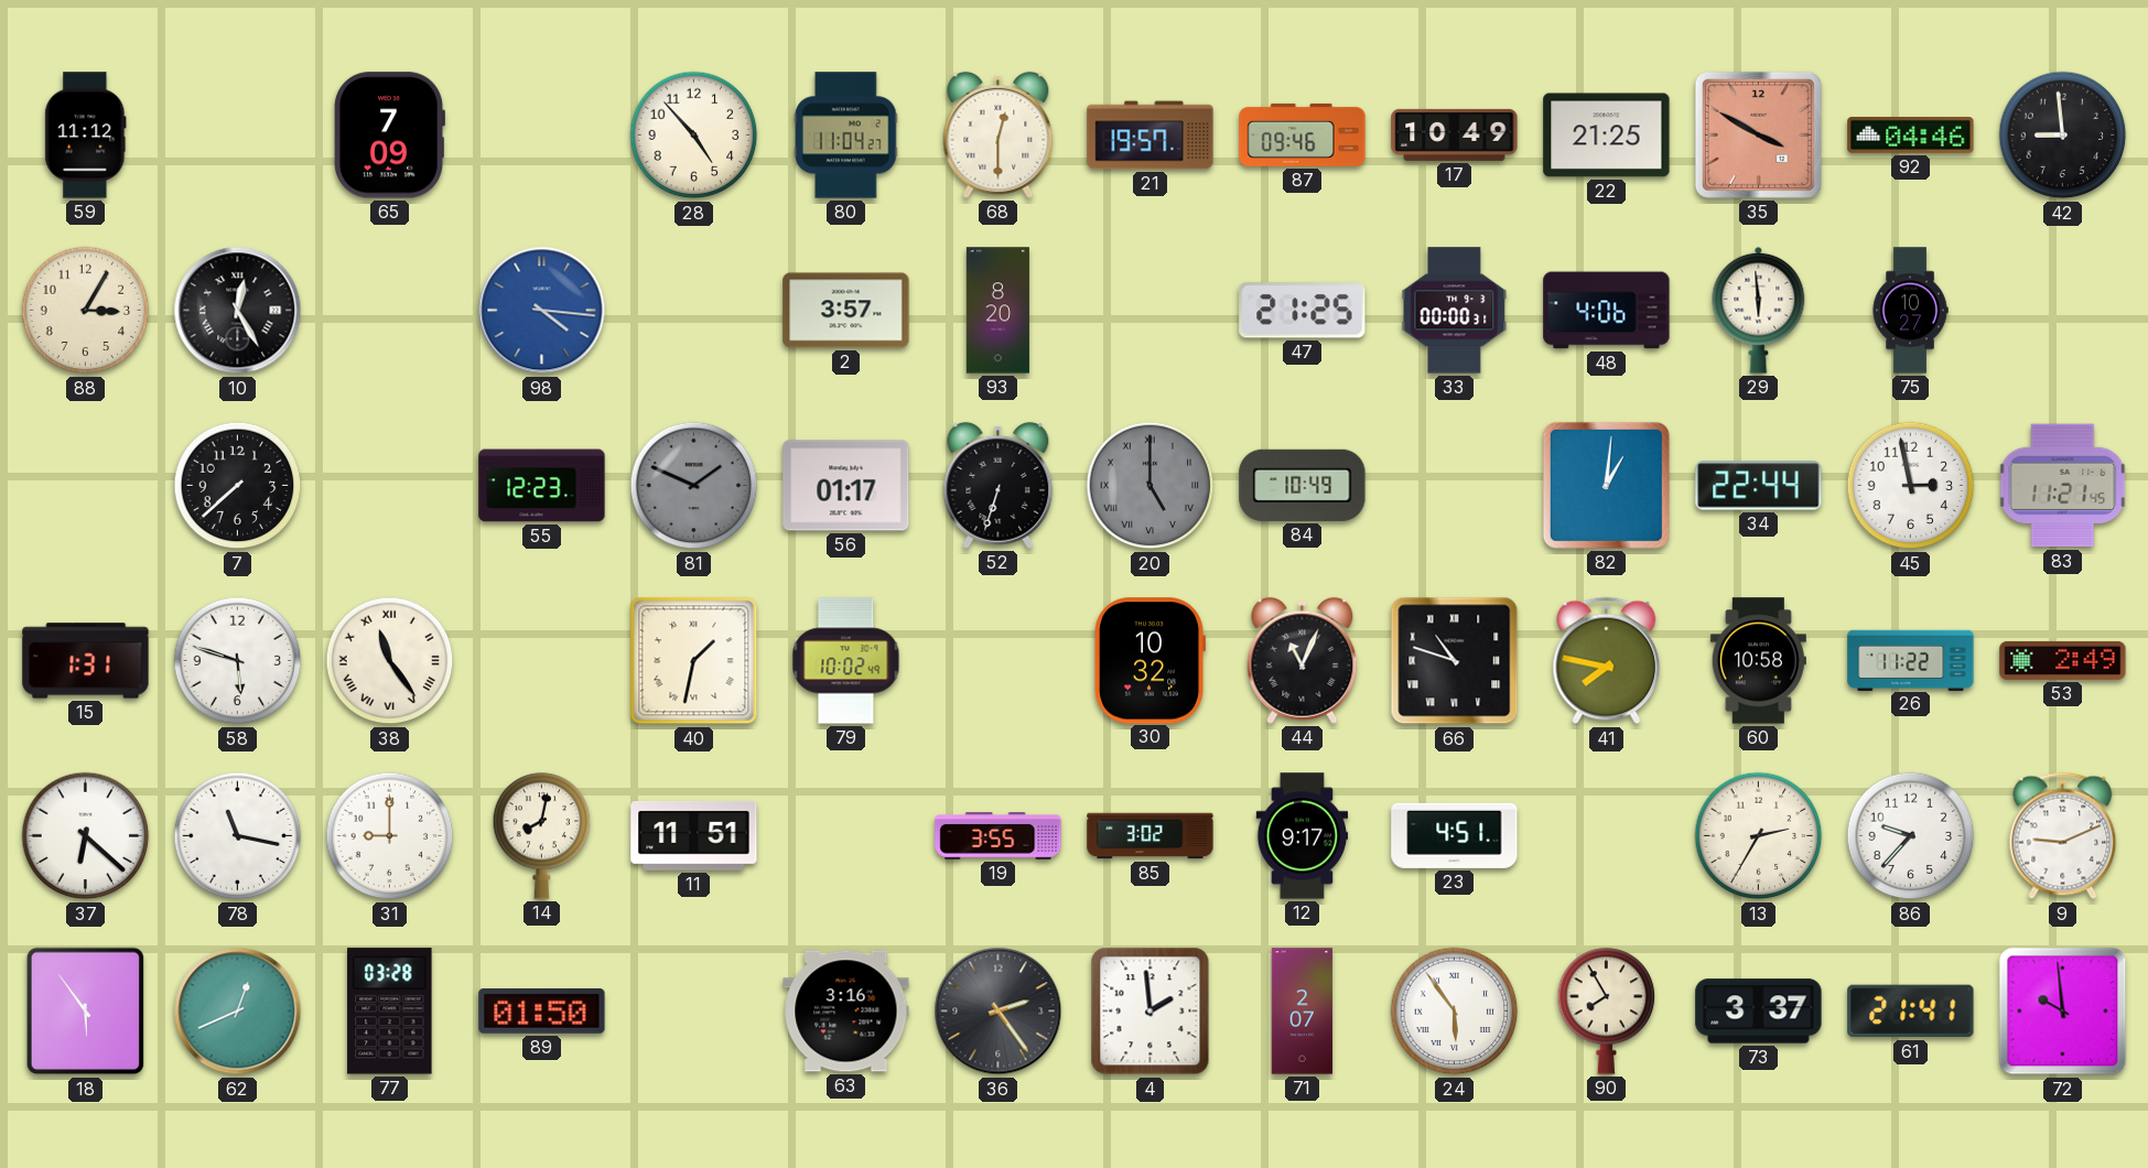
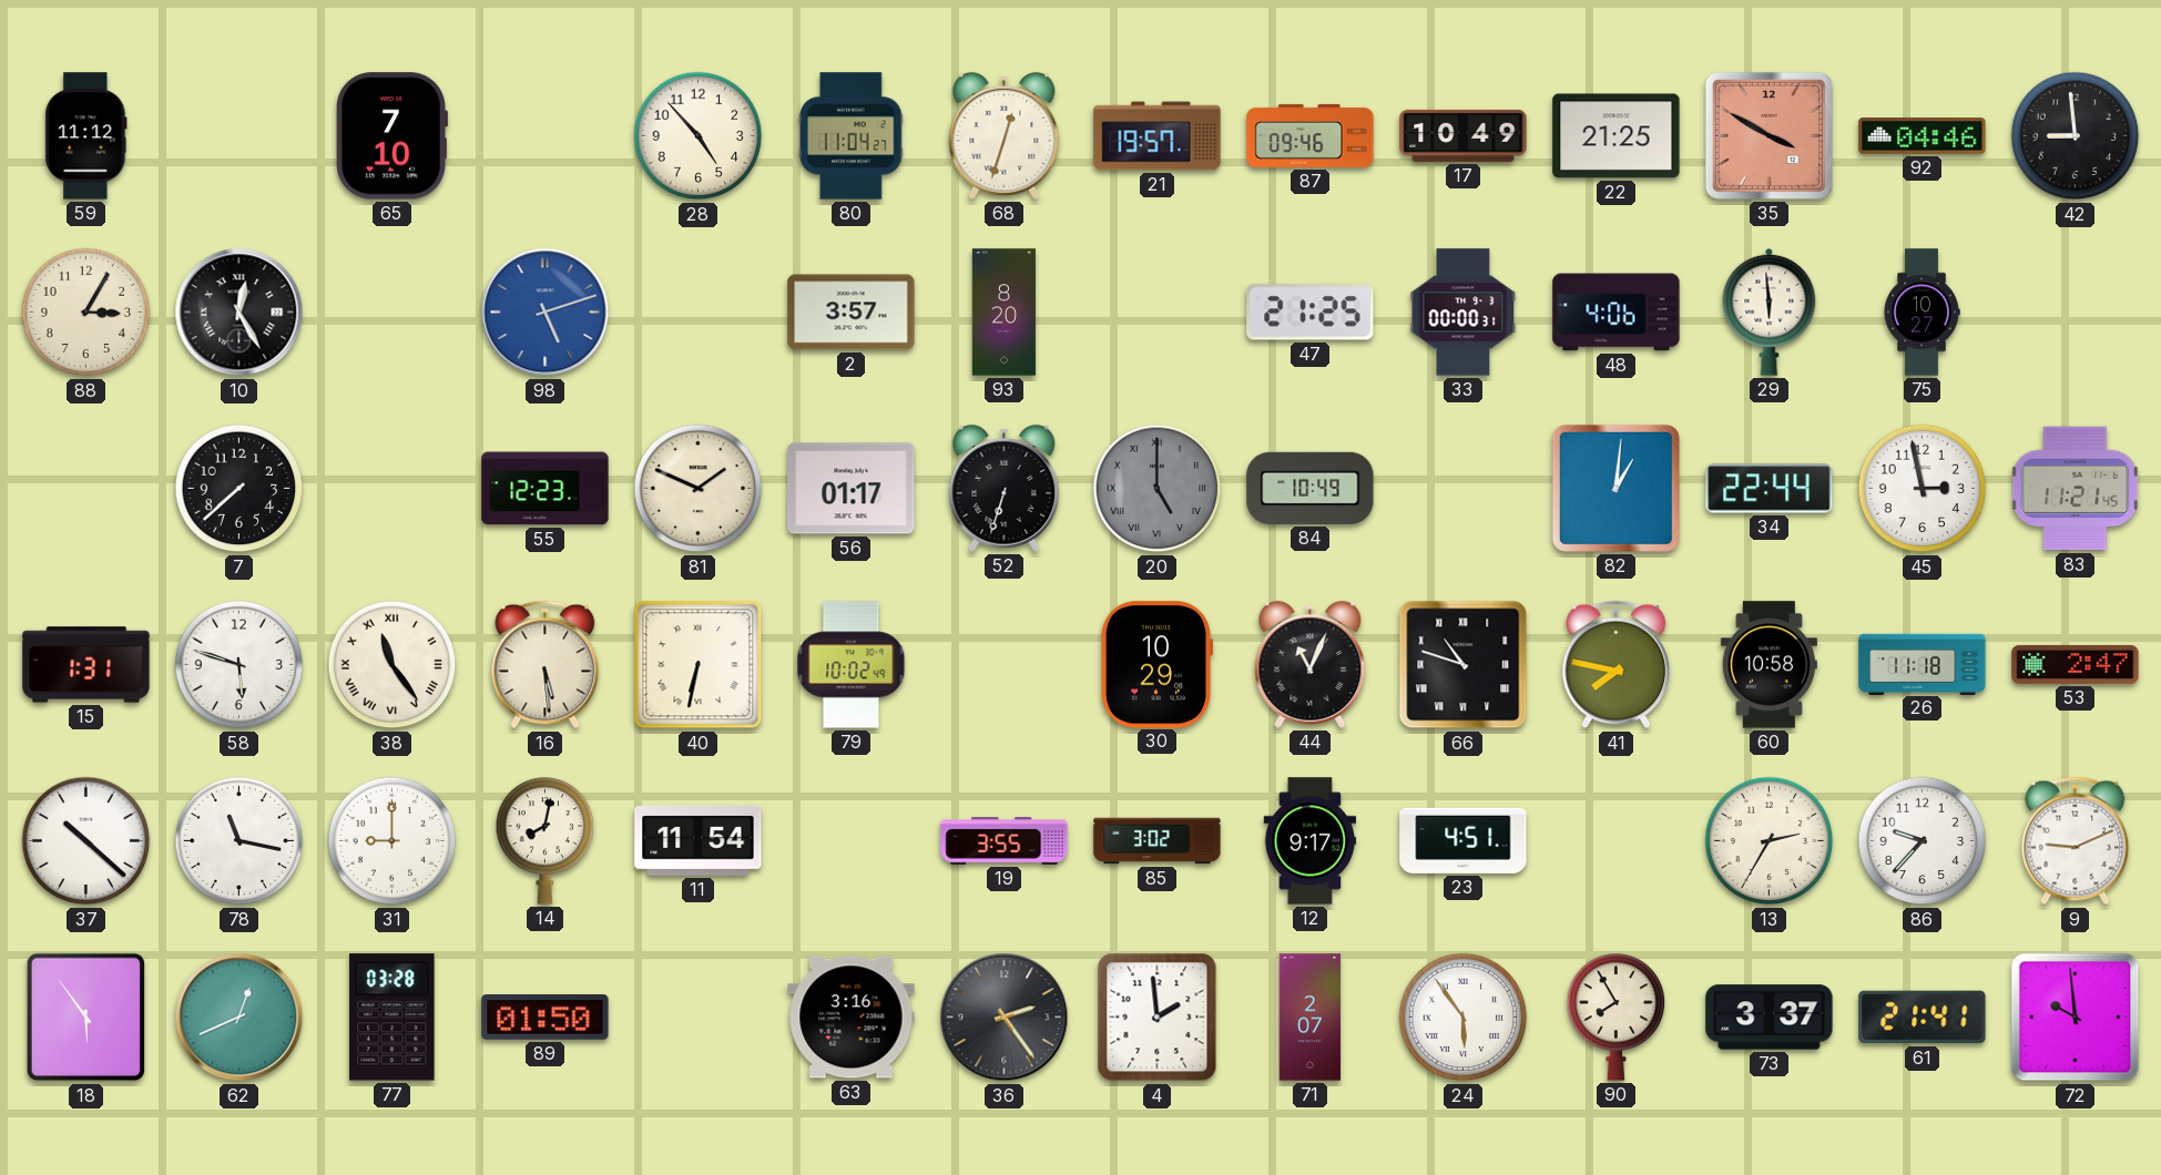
65: 7:09 -> 7:10
68: 12:30 -> 12:33
98: 4:16 -> 5:12
81 dial: grey -> cream
16: none -> 5:29
40: 1:32 -> 6:32
30: 10:32 -> 10:29
26: 11:22 -> 11:18
53: 2:49 -> 2:47
37: 6:22 -> 10:22
11: 11:51 -> 11:54
